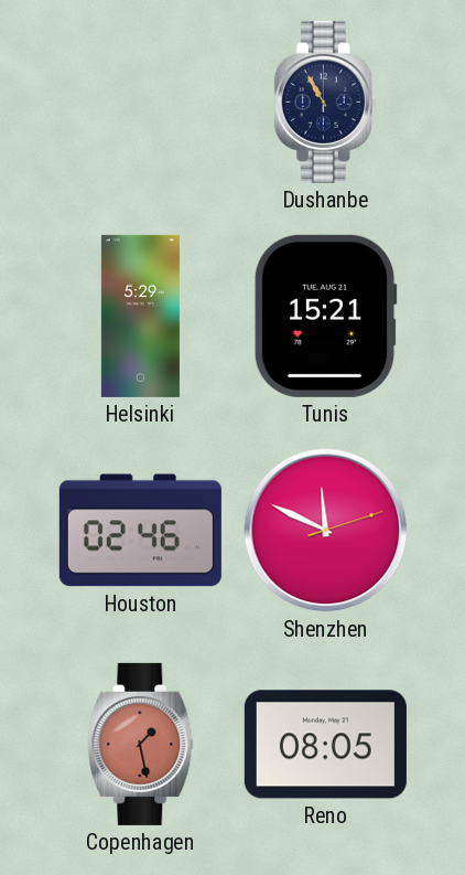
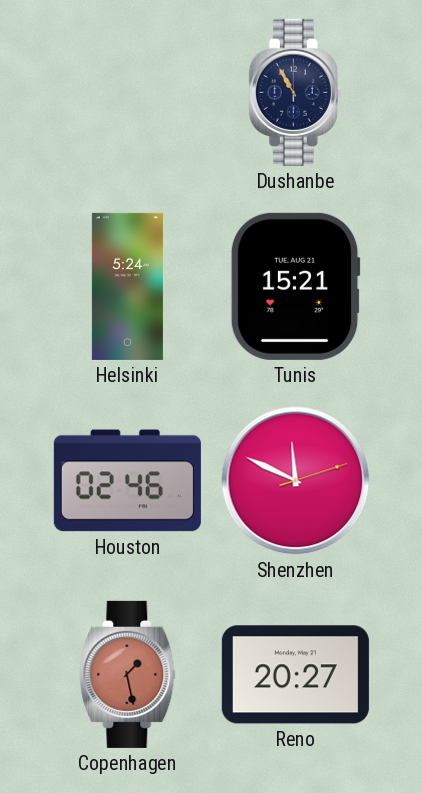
Helsinki: 5:29 -> 5:24
Reno: 08:05 -> 20:27
